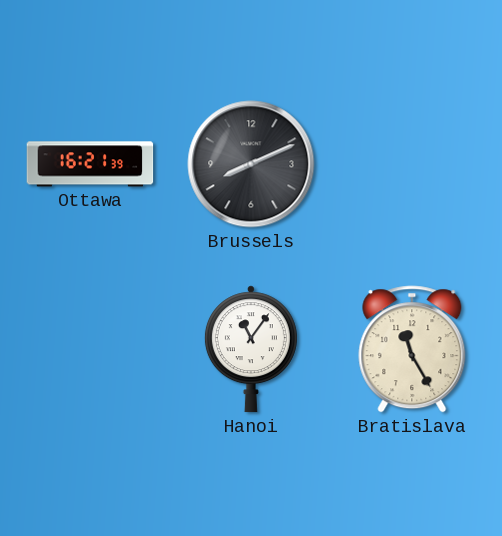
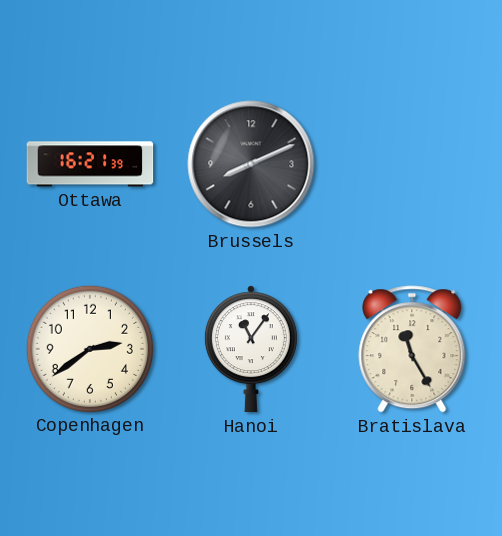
Copenhagen: none -> 2:39
